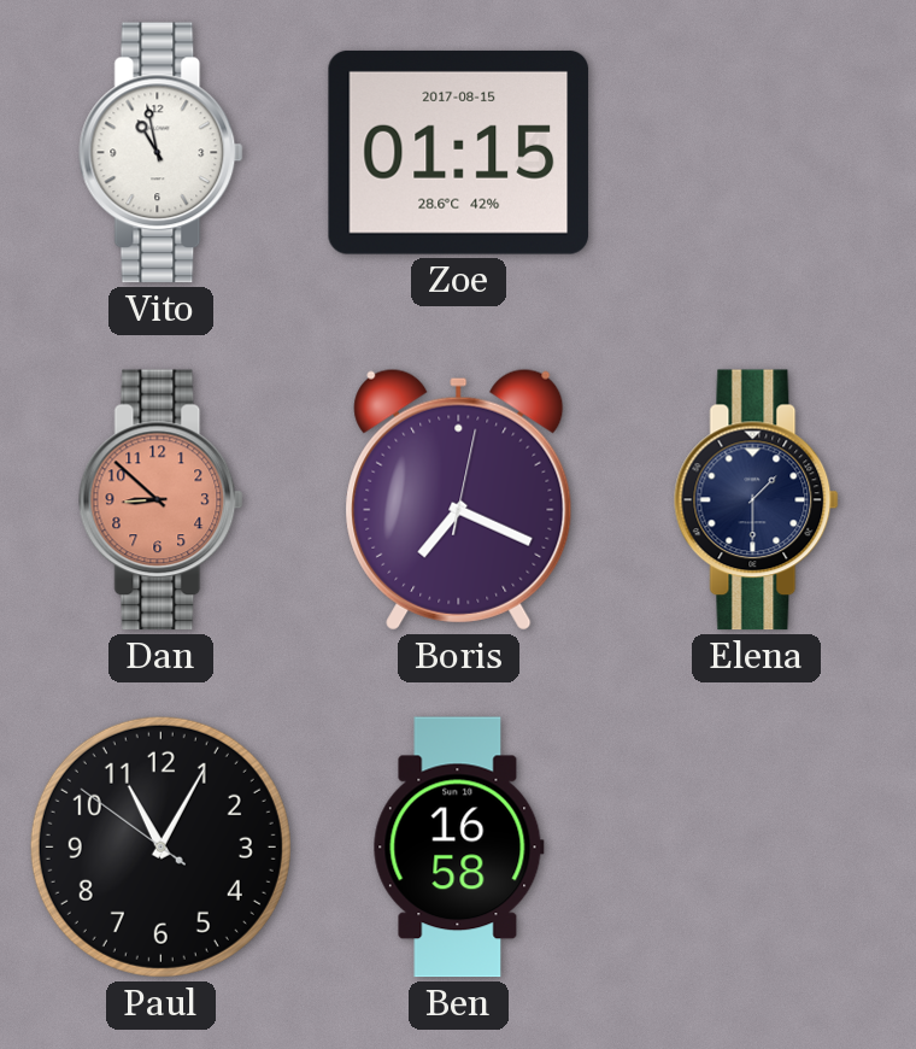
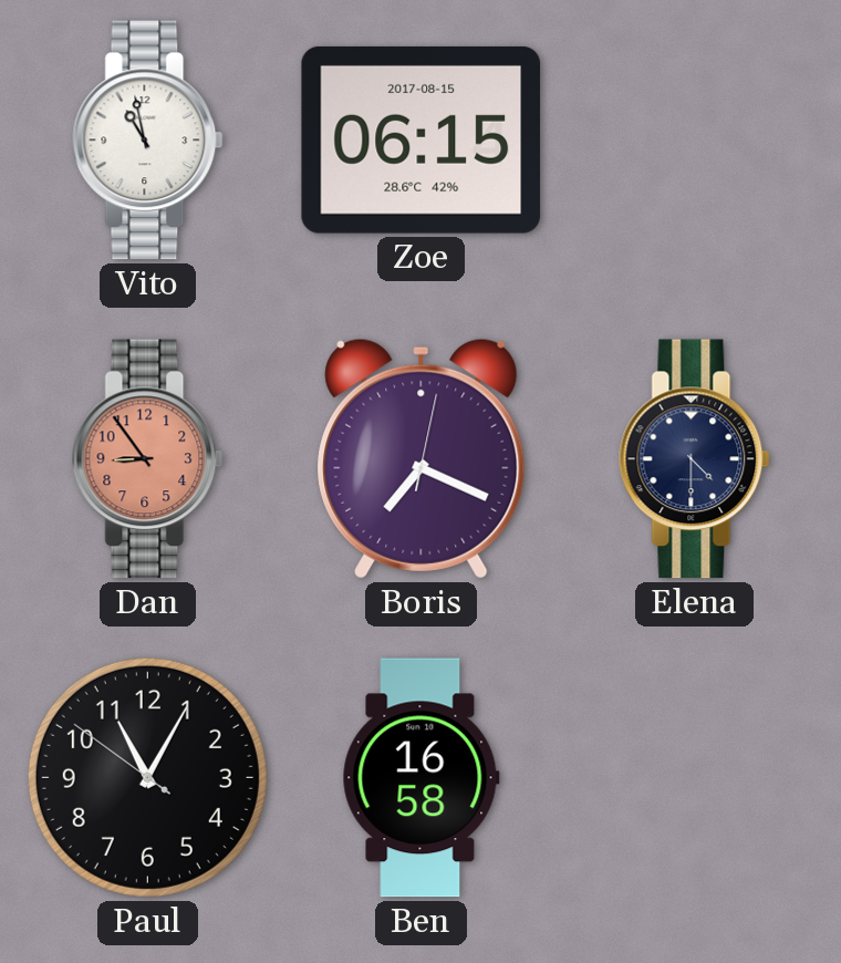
Zoe: 01:15 -> 06:15
Dan: 8:52 -> 8:54
Elena: 1:30 -> 4:30
